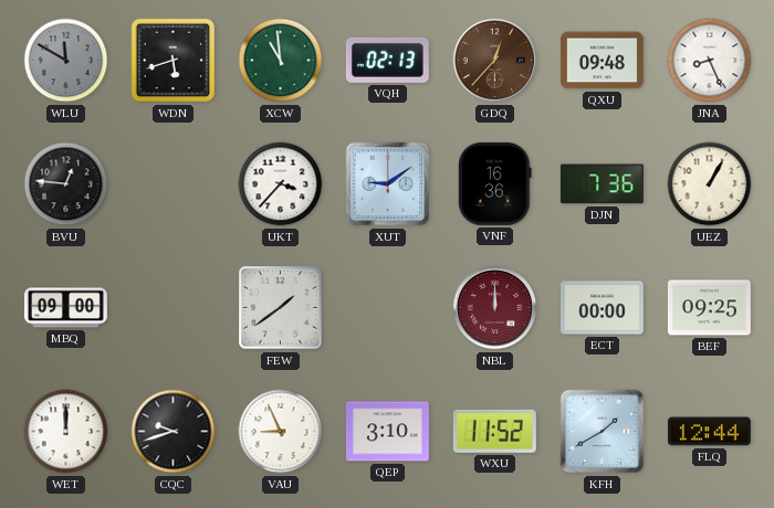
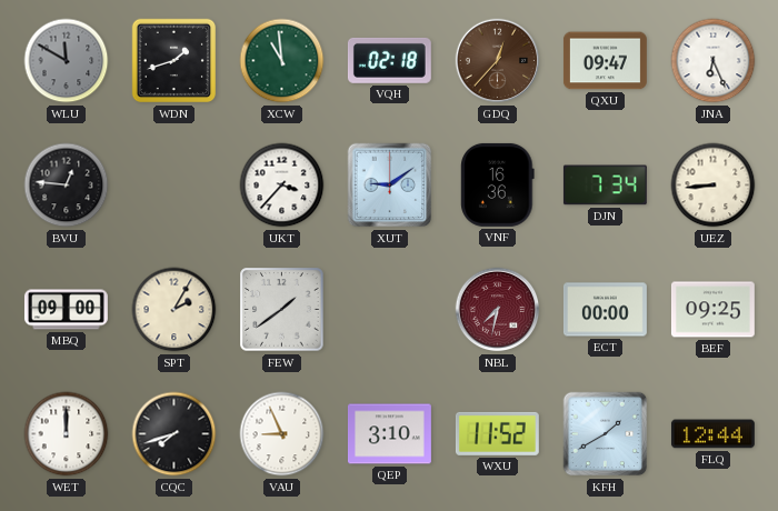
WDN: 5:42 -> 1:42
VQH: 02:13 -> 02:18
QXU: 09:48 -> 09:47
JNA: 8:26 -> 6:26
DJN: 7:36 -> 7:34
UEZ: 1:05 -> 8:44
SPT: none -> 2:05
NBL: 12:00 -> 7:32
CQC: 9:42 -> 7:42
